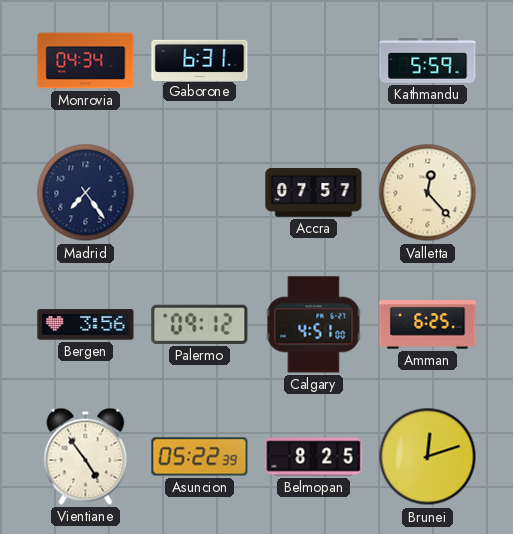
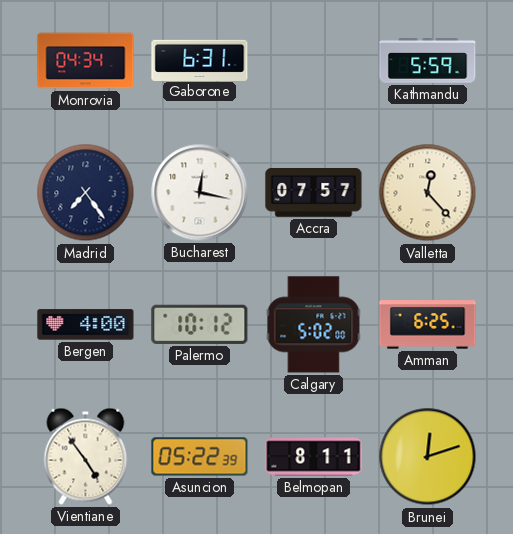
Bucharest: none -> 12:17
Bergen: 3:56 -> 4:00
Palermo: 09:12 -> 10:12
Calgary: 4:51 -> 5:02
Belmopan: 8:25 -> 8:11
